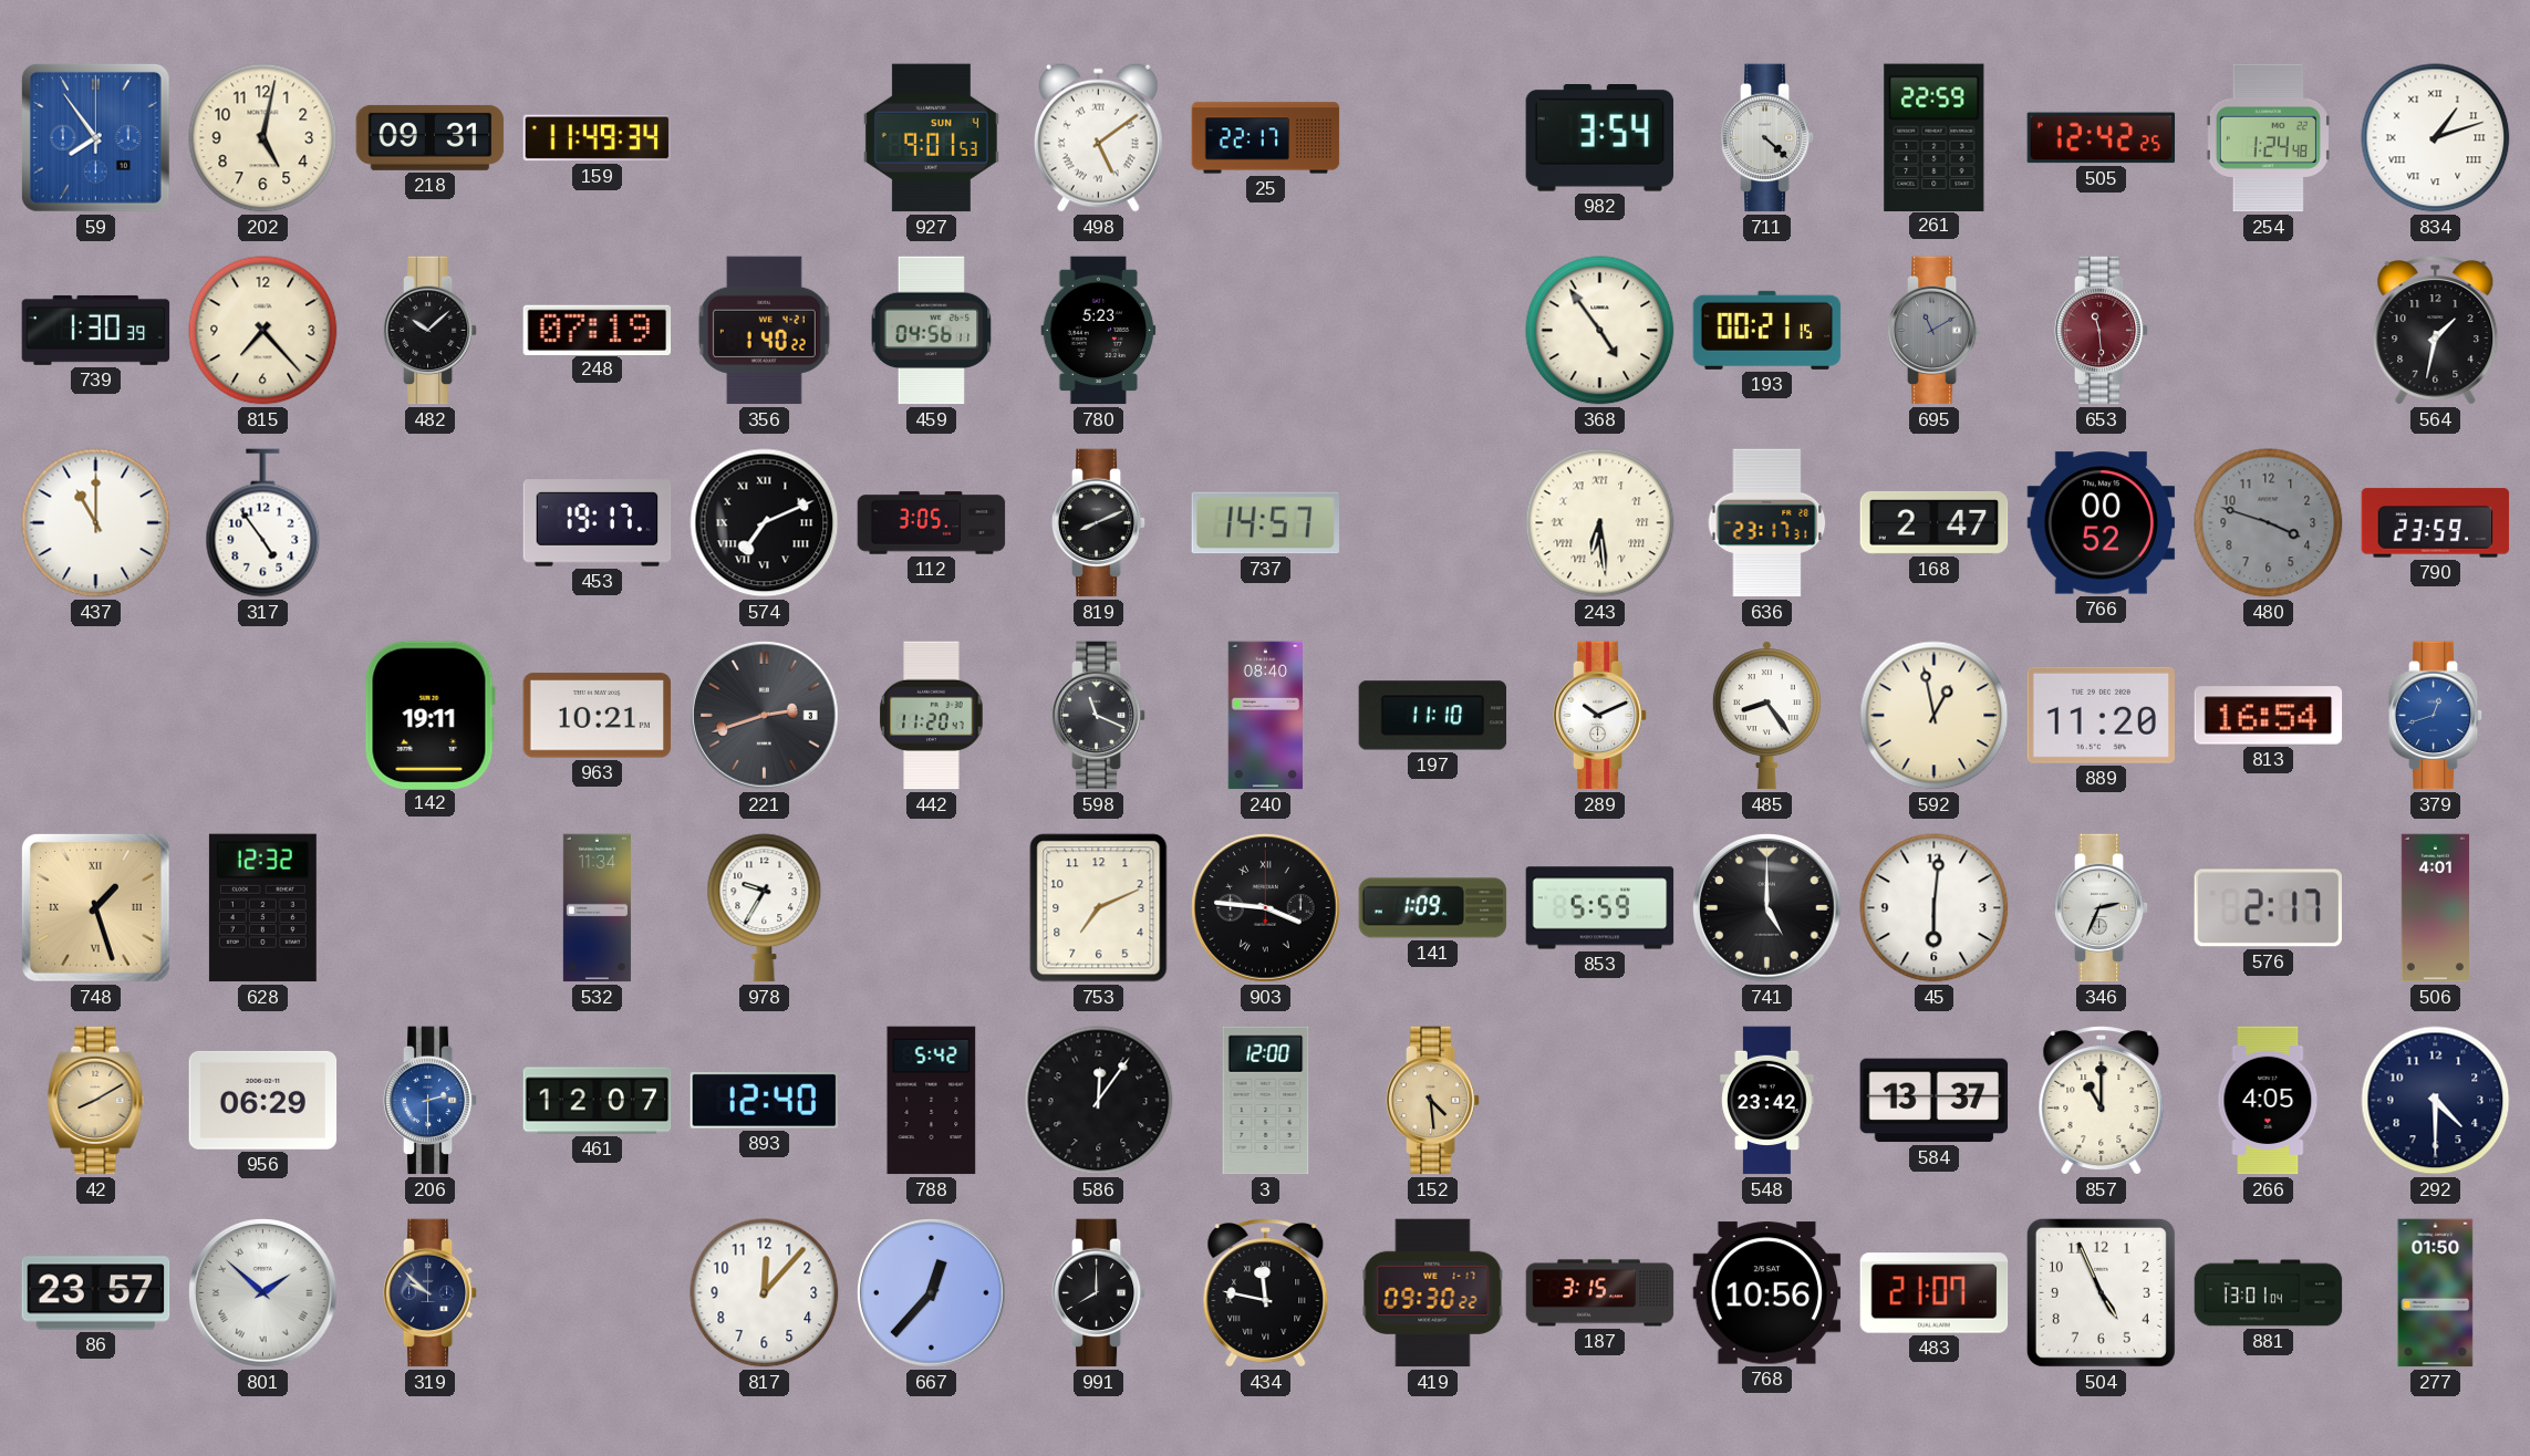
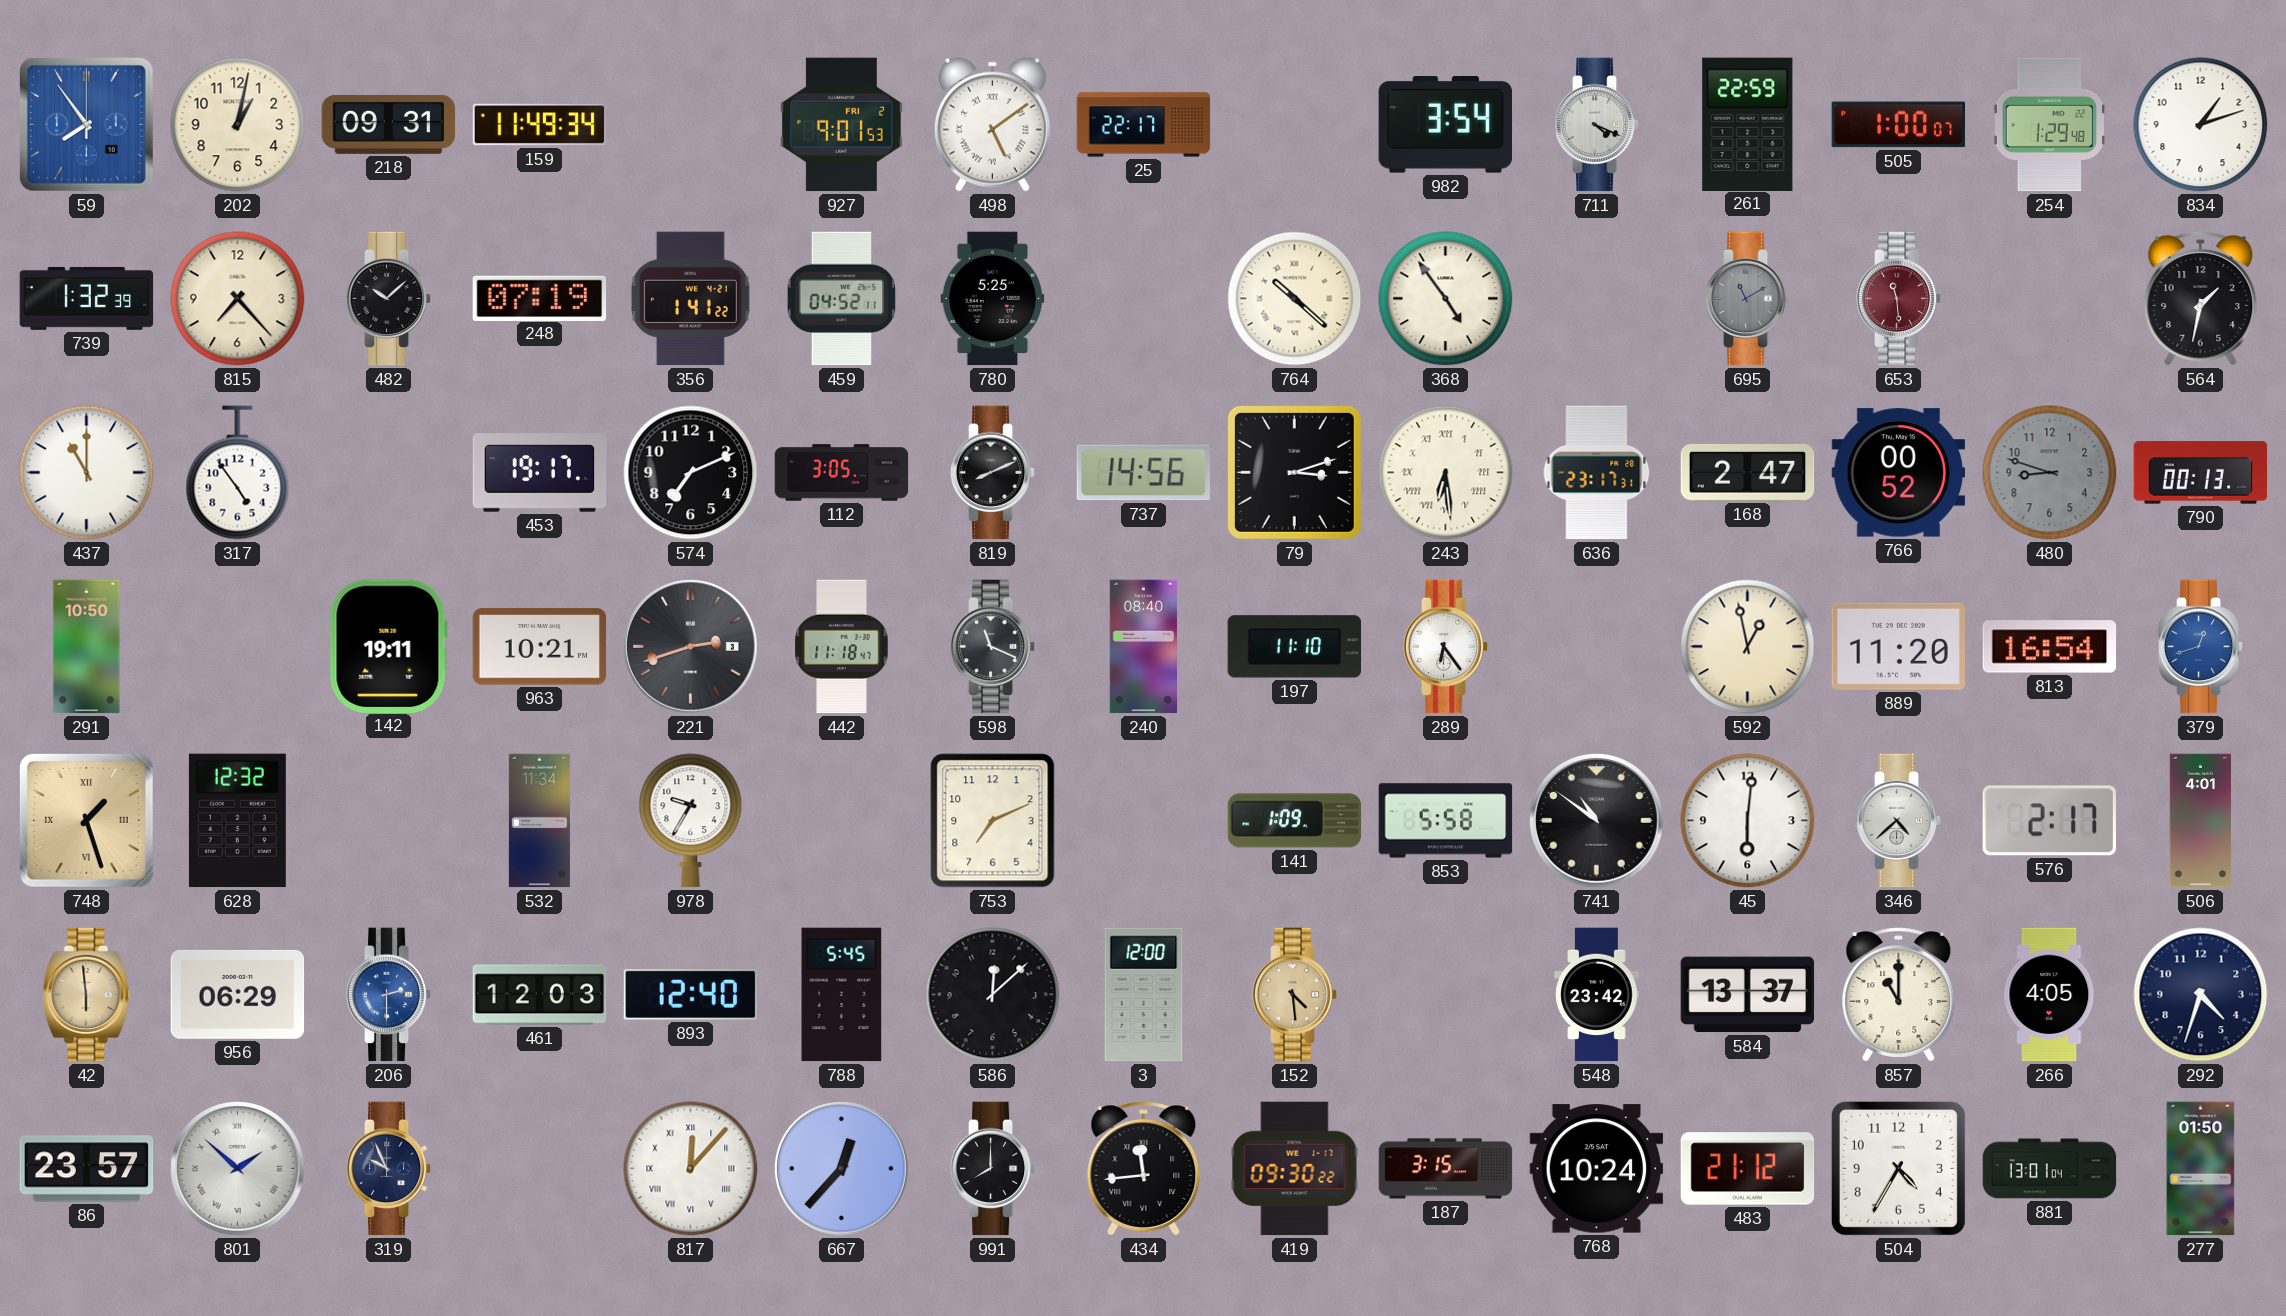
202: 5:02 -> 1:02
927 date: SUN 4 -> FRI 2
711: 4:22 -> 4:19
505: 12:42 -> 1:00
254: 1:24 -> 1:29
834 numerals: Roman -> Arabic
739: 1:30 -> 1:32
356: 1:40 -> 1:41
459: 04:56 -> 04:52
780: 5:23 -> 5:25
764: none -> 10:22
193: 00:21 -> none
574 numerals: Roman -> Arabic
737: 14:57 -> 14:56
79: none -> 3:12
480: 3:48 -> 8:48
790: 23:59 -> 00:13
291: none -> 10:50
442: 11:20 -> 11:18
289: 10:11 -> 6:24
485: 8:24 -> none
903: 3:46 -> none
853: 5:59 -> 5:58
741: 5:00 -> 10:51
346: 2:34 -> 4:38
42: 8:10 -> 5:59
461: 12:07 -> 12:03
788: 5:42 -> 5:45
586: 12:06 -> 12:08
292: 4:30 -> 4:33
319: 9:52 -> 9:56
817 numerals: Arabic -> Roman
434: 11:47 -> 11:44
768: 10:56 -> 10:24
483: 21:07 -> 21:12
504: 4:56 -> 4:35
